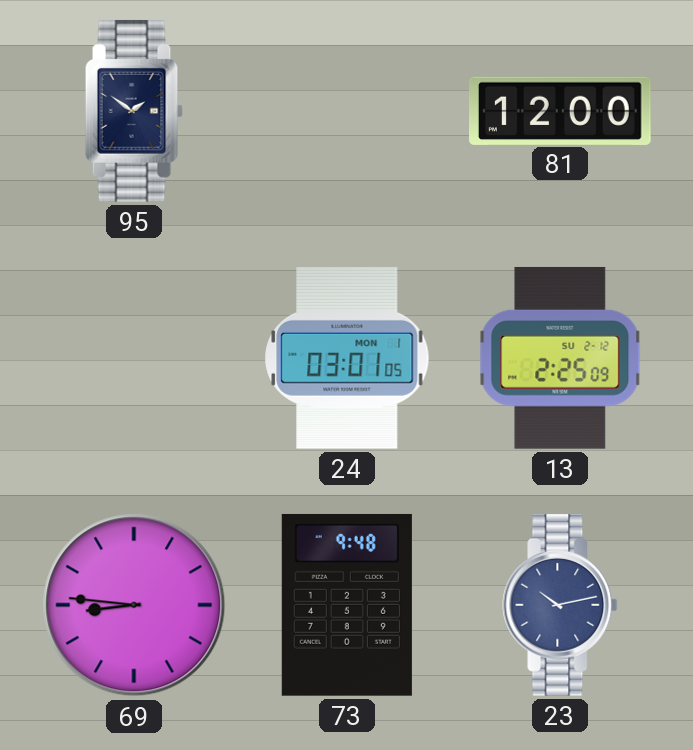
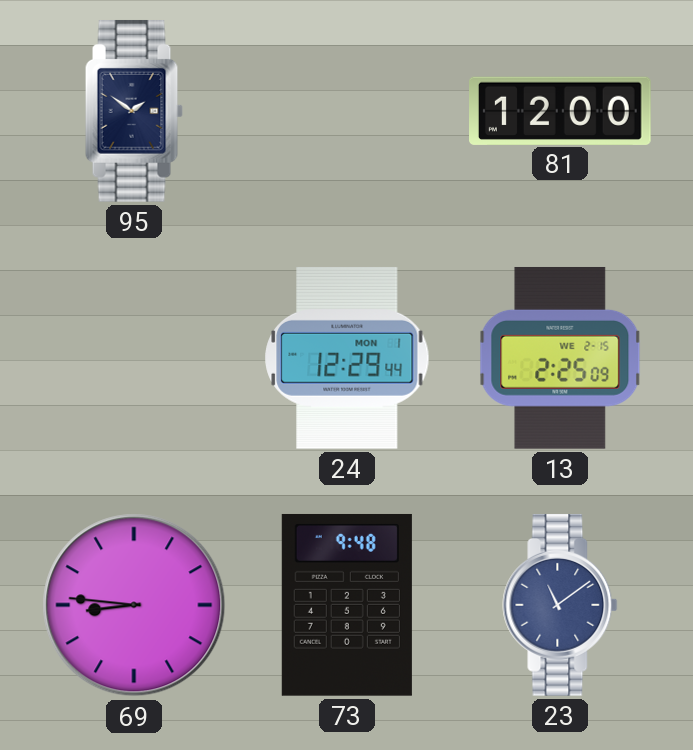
24: 03:01 -> 12:29
13 date: SU 2-12 -> WE 2-15
23: 10:13 -> 11:09
